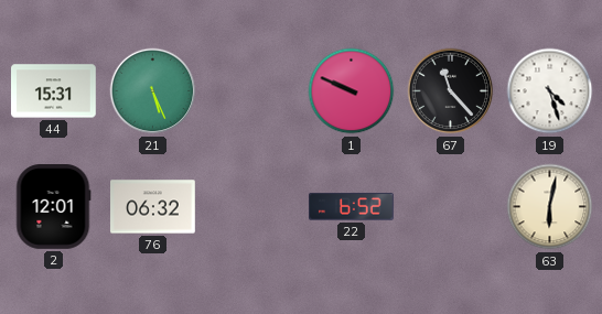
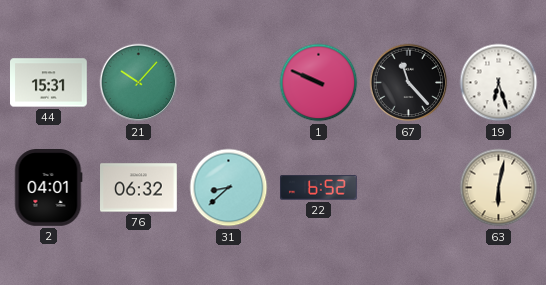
21: 5:26 -> 10:07
19: 4:27 -> 6:27
2: 12:01 -> 04:01
31: none -> 8:38
